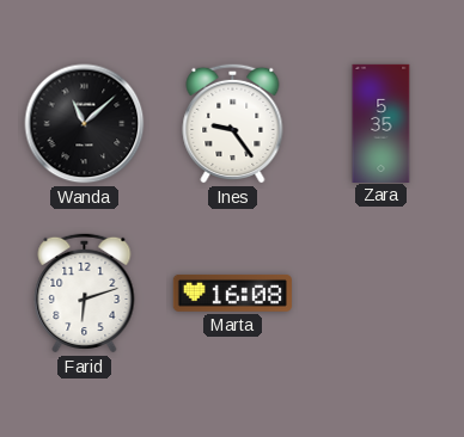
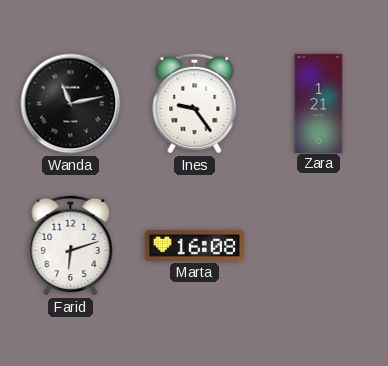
Wanda: 11:08 -> 11:13
Zara: 5:35 -> 1:21
